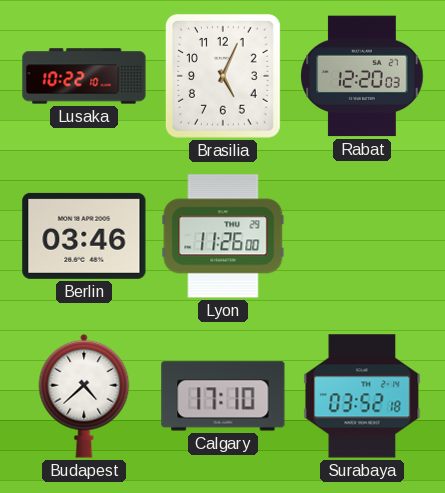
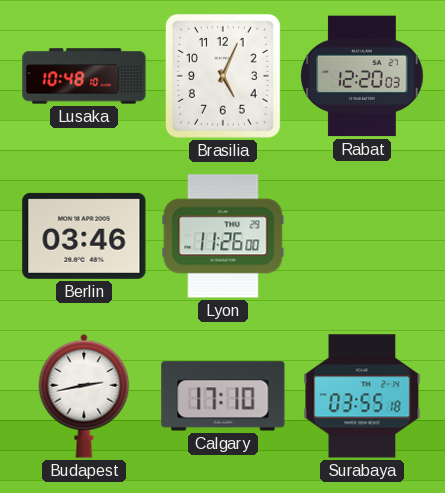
Lusaka: 10:22 -> 10:48
Budapest: 4:38 -> 2:43
Surabaya: 03:52 -> 03:55
